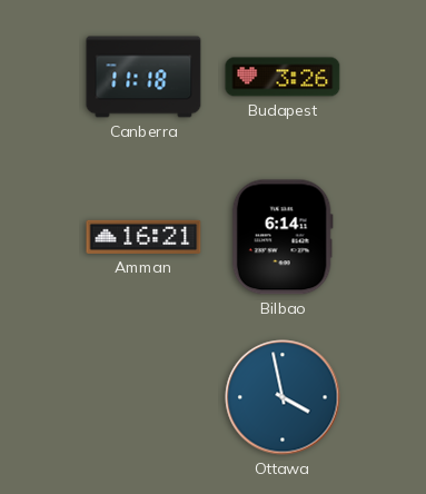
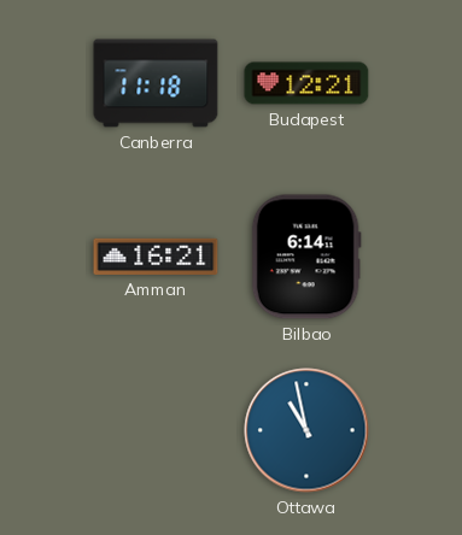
Budapest: 3:26 -> 12:21
Ottawa: 3:58 -> 10:58
